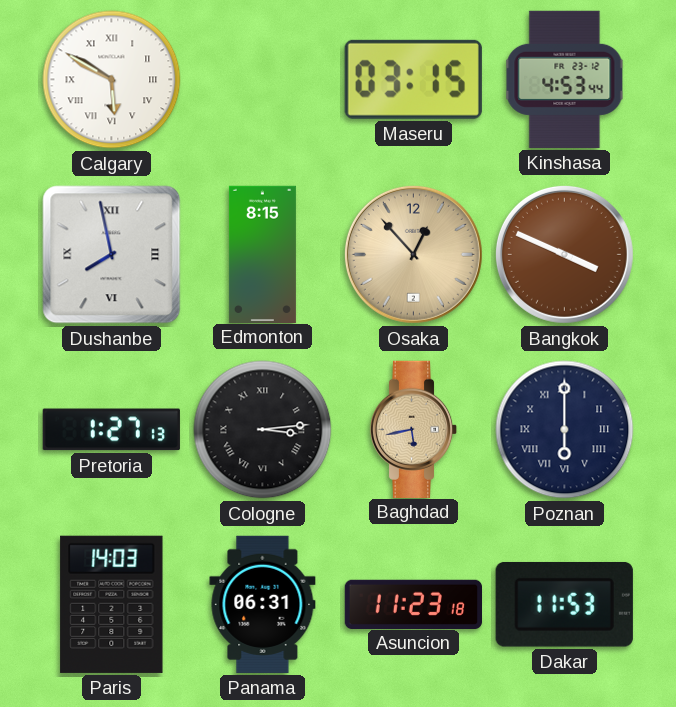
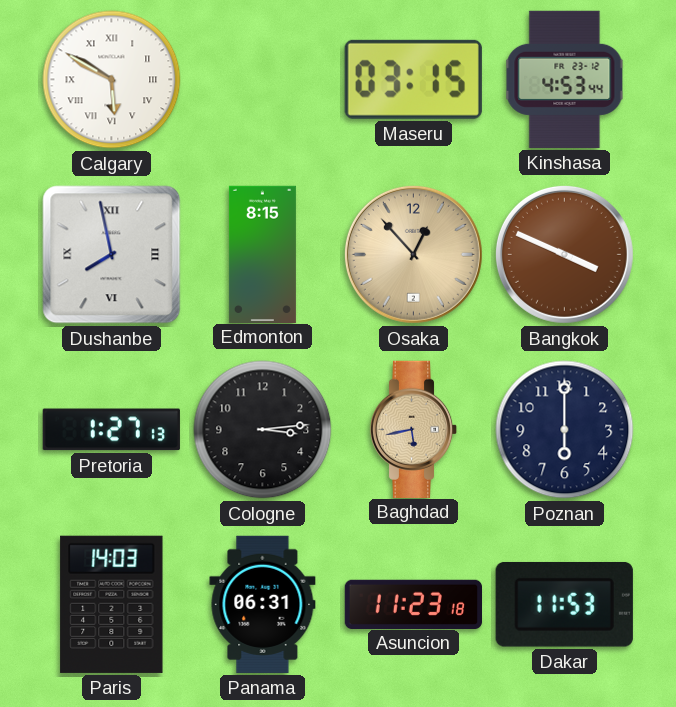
Cologne numerals: Roman -> Arabic
Poznan numerals: Roman -> Arabic
